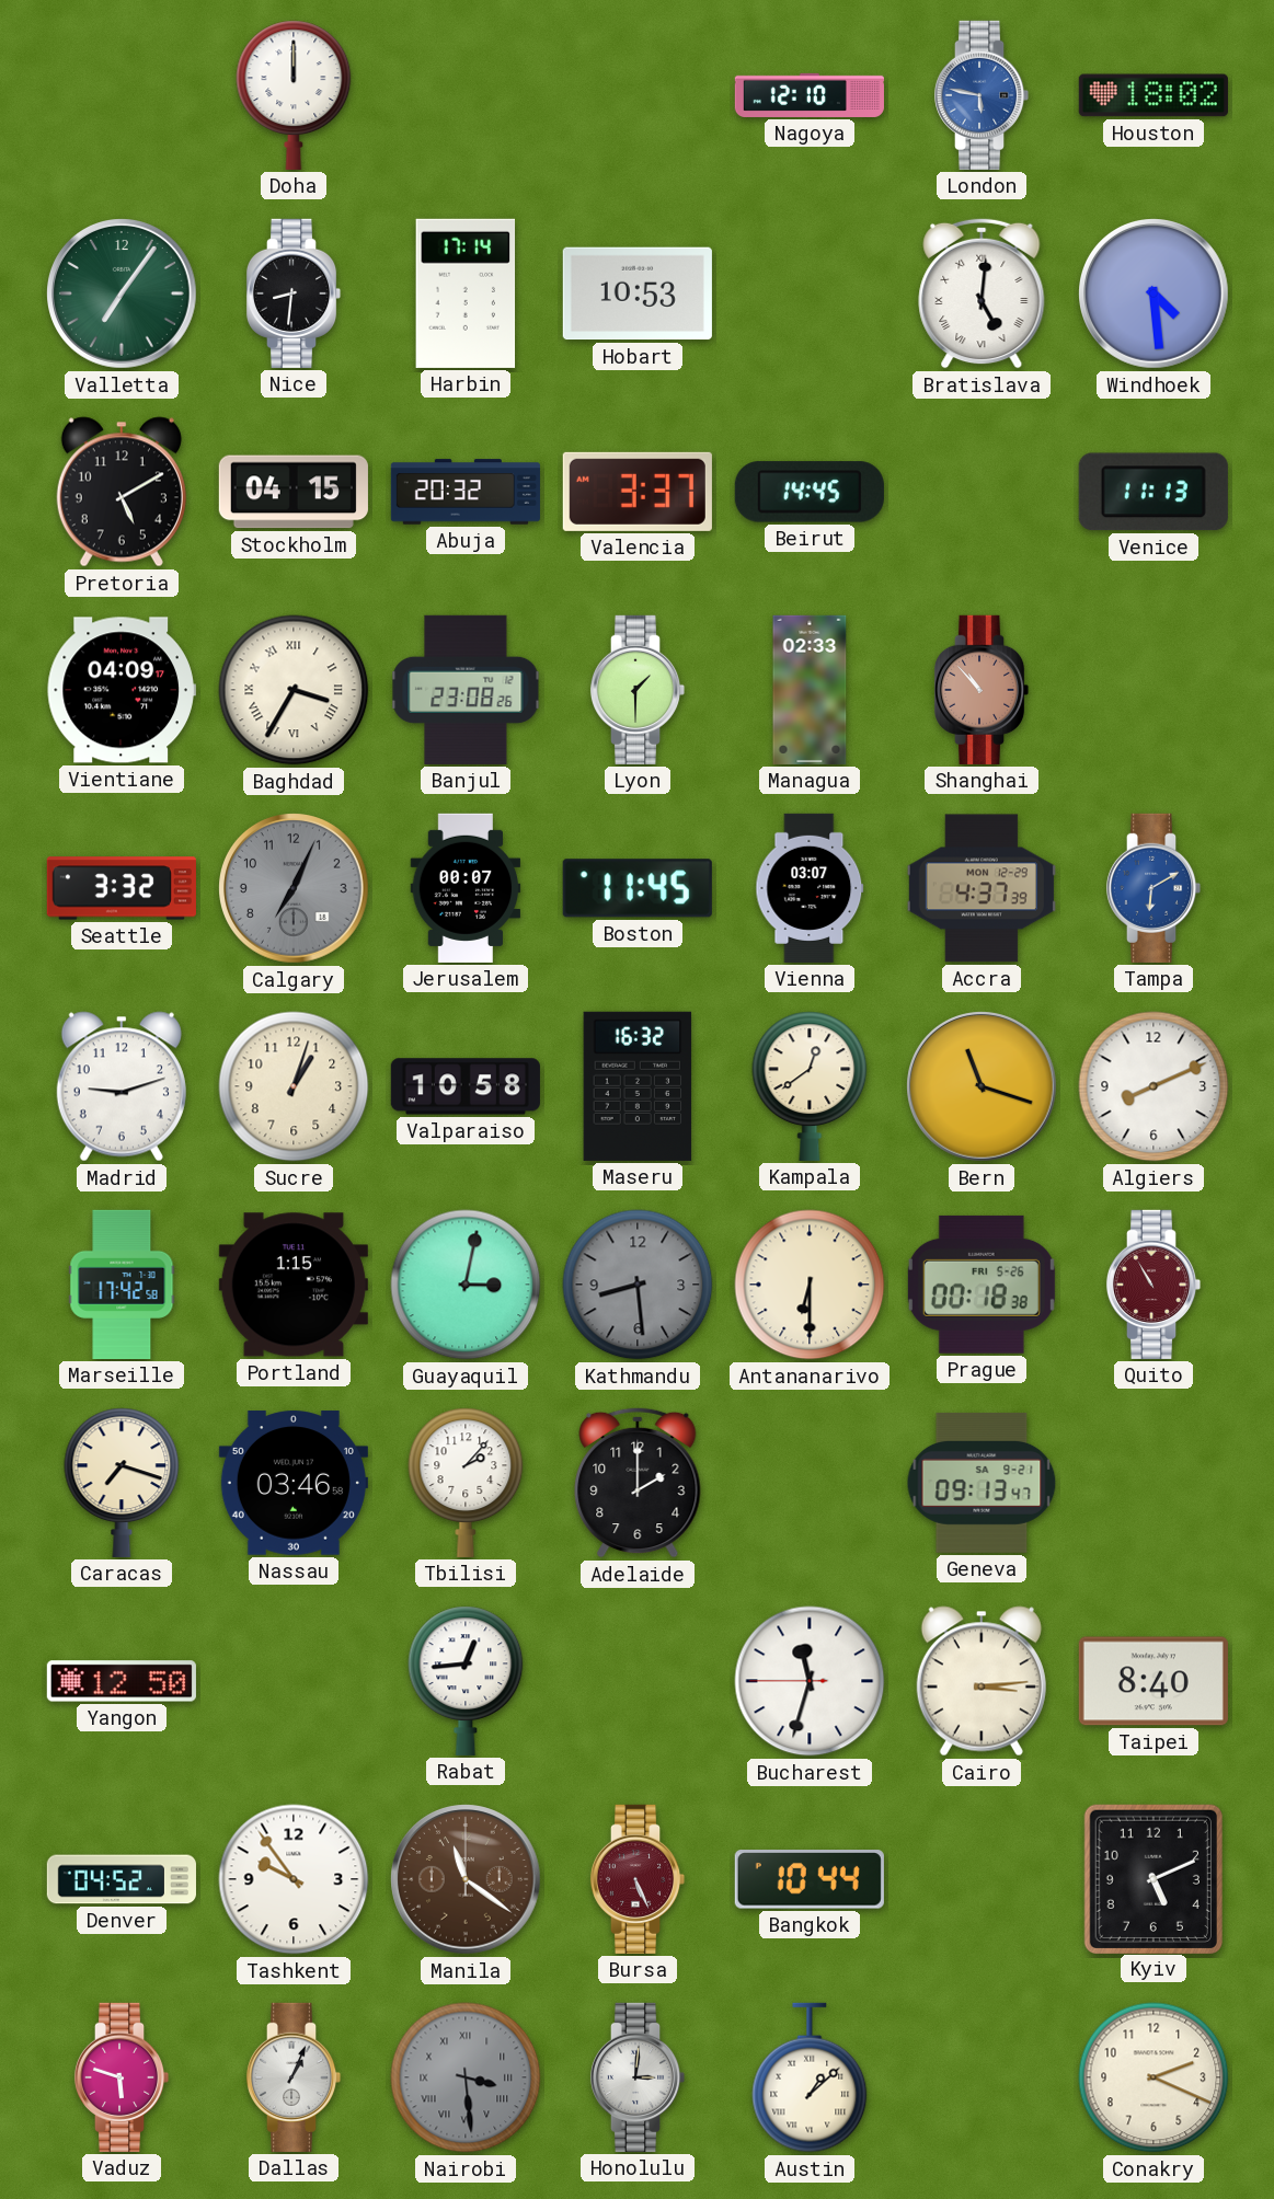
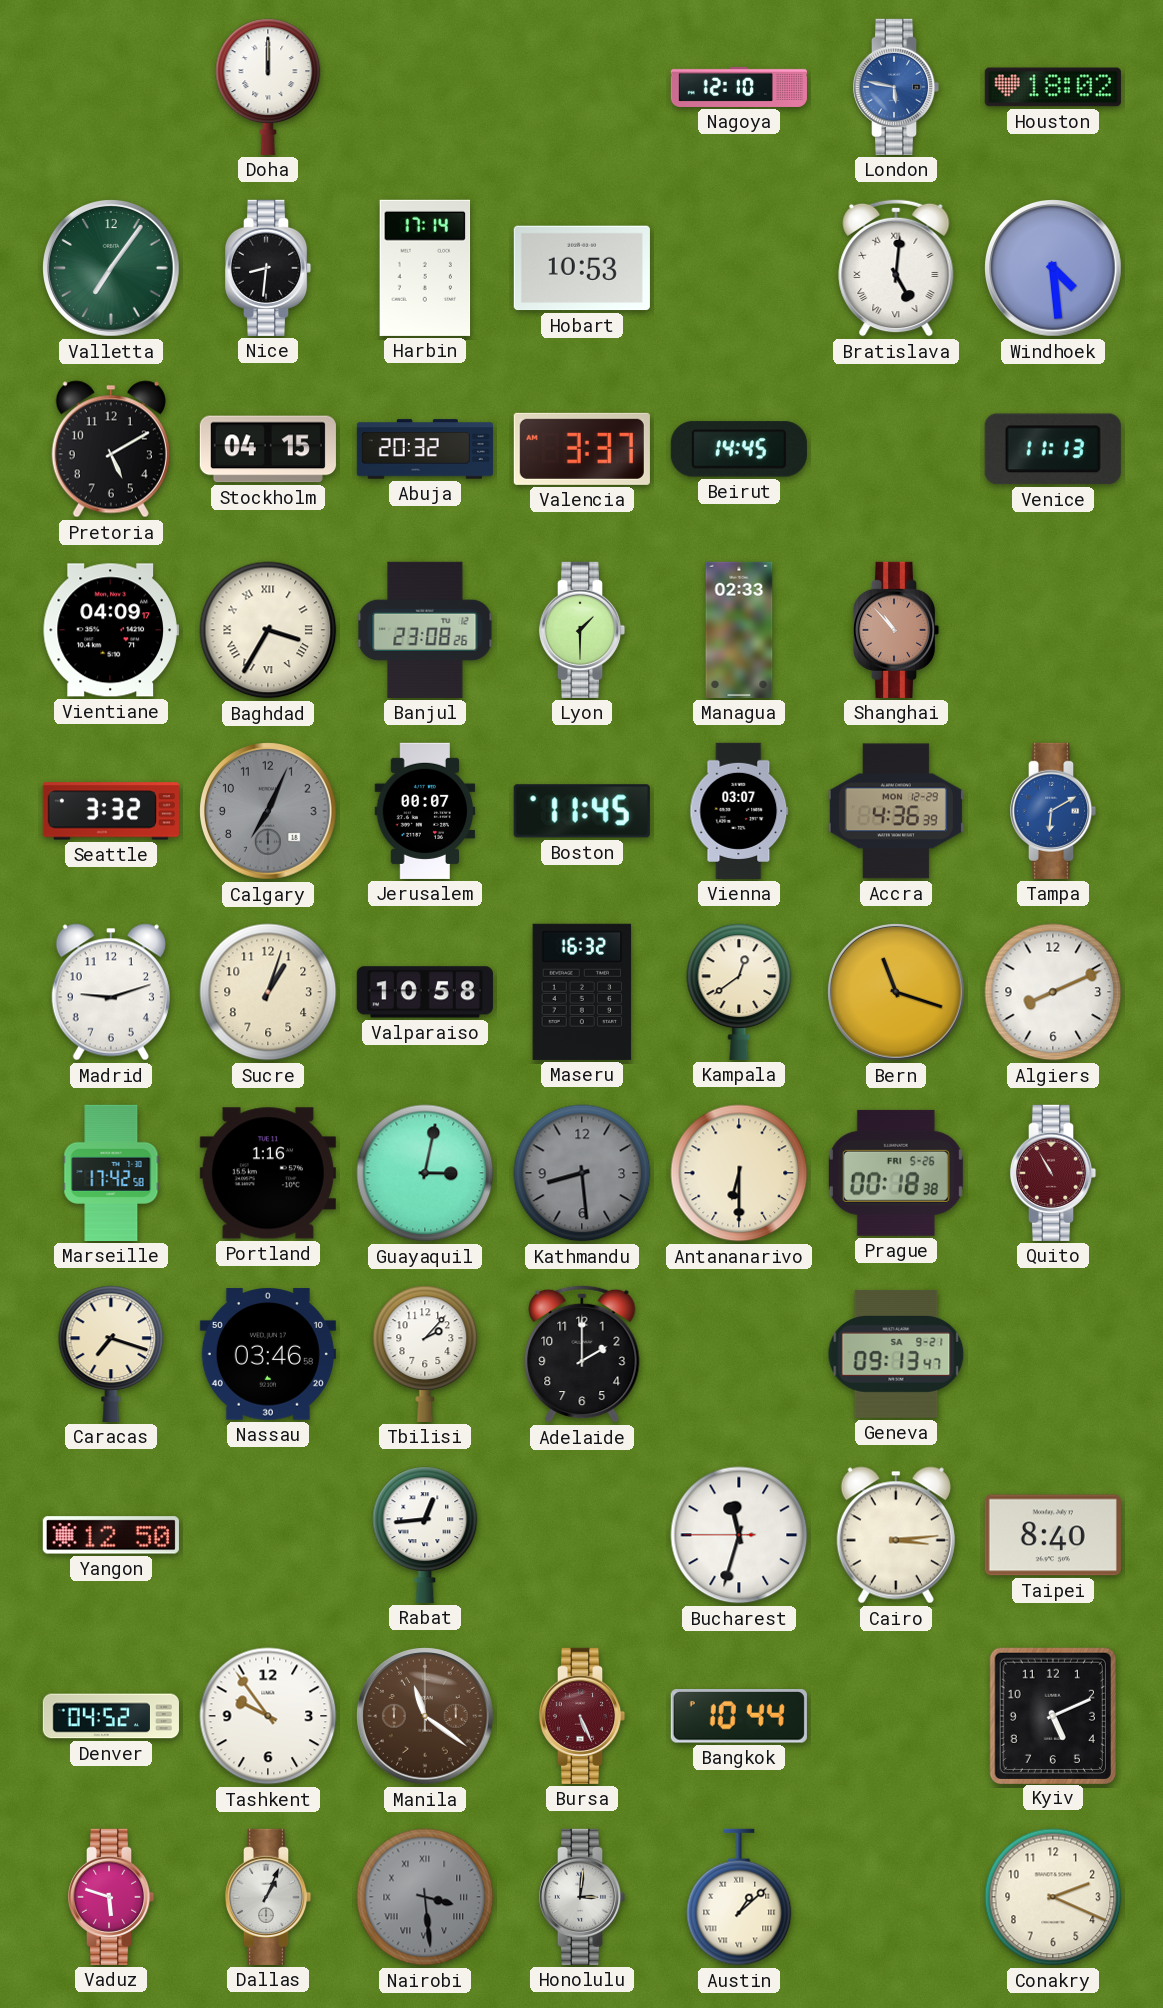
Accra: 4:37 -> 4:36
Portland: 1:15 -> 1:16
